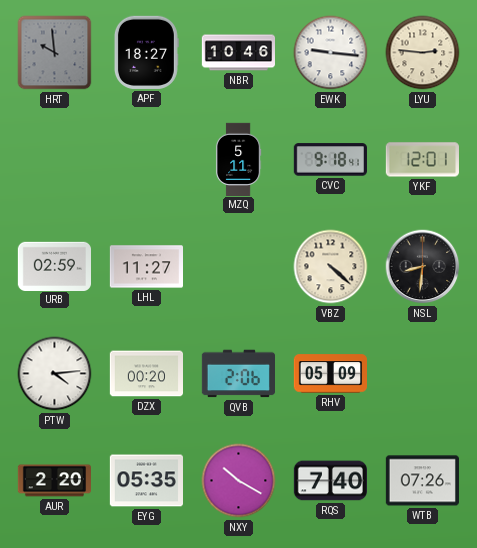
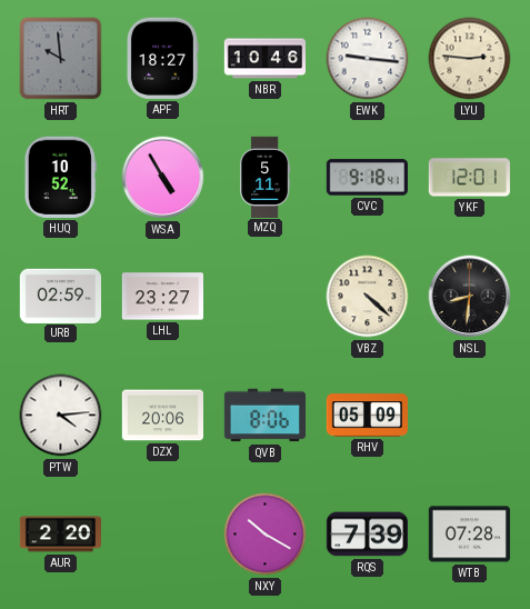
HUQ: none -> 10:52
WSA: none -> 4:55
LHL: 11:27 -> 23:27
DZX: 00:20 -> 20:06
QVB: 2:06 -> 8:06
EYG: 05:35 -> none
RQS: 7:40 -> 7:39
WTB: 07:26 -> 07:28
